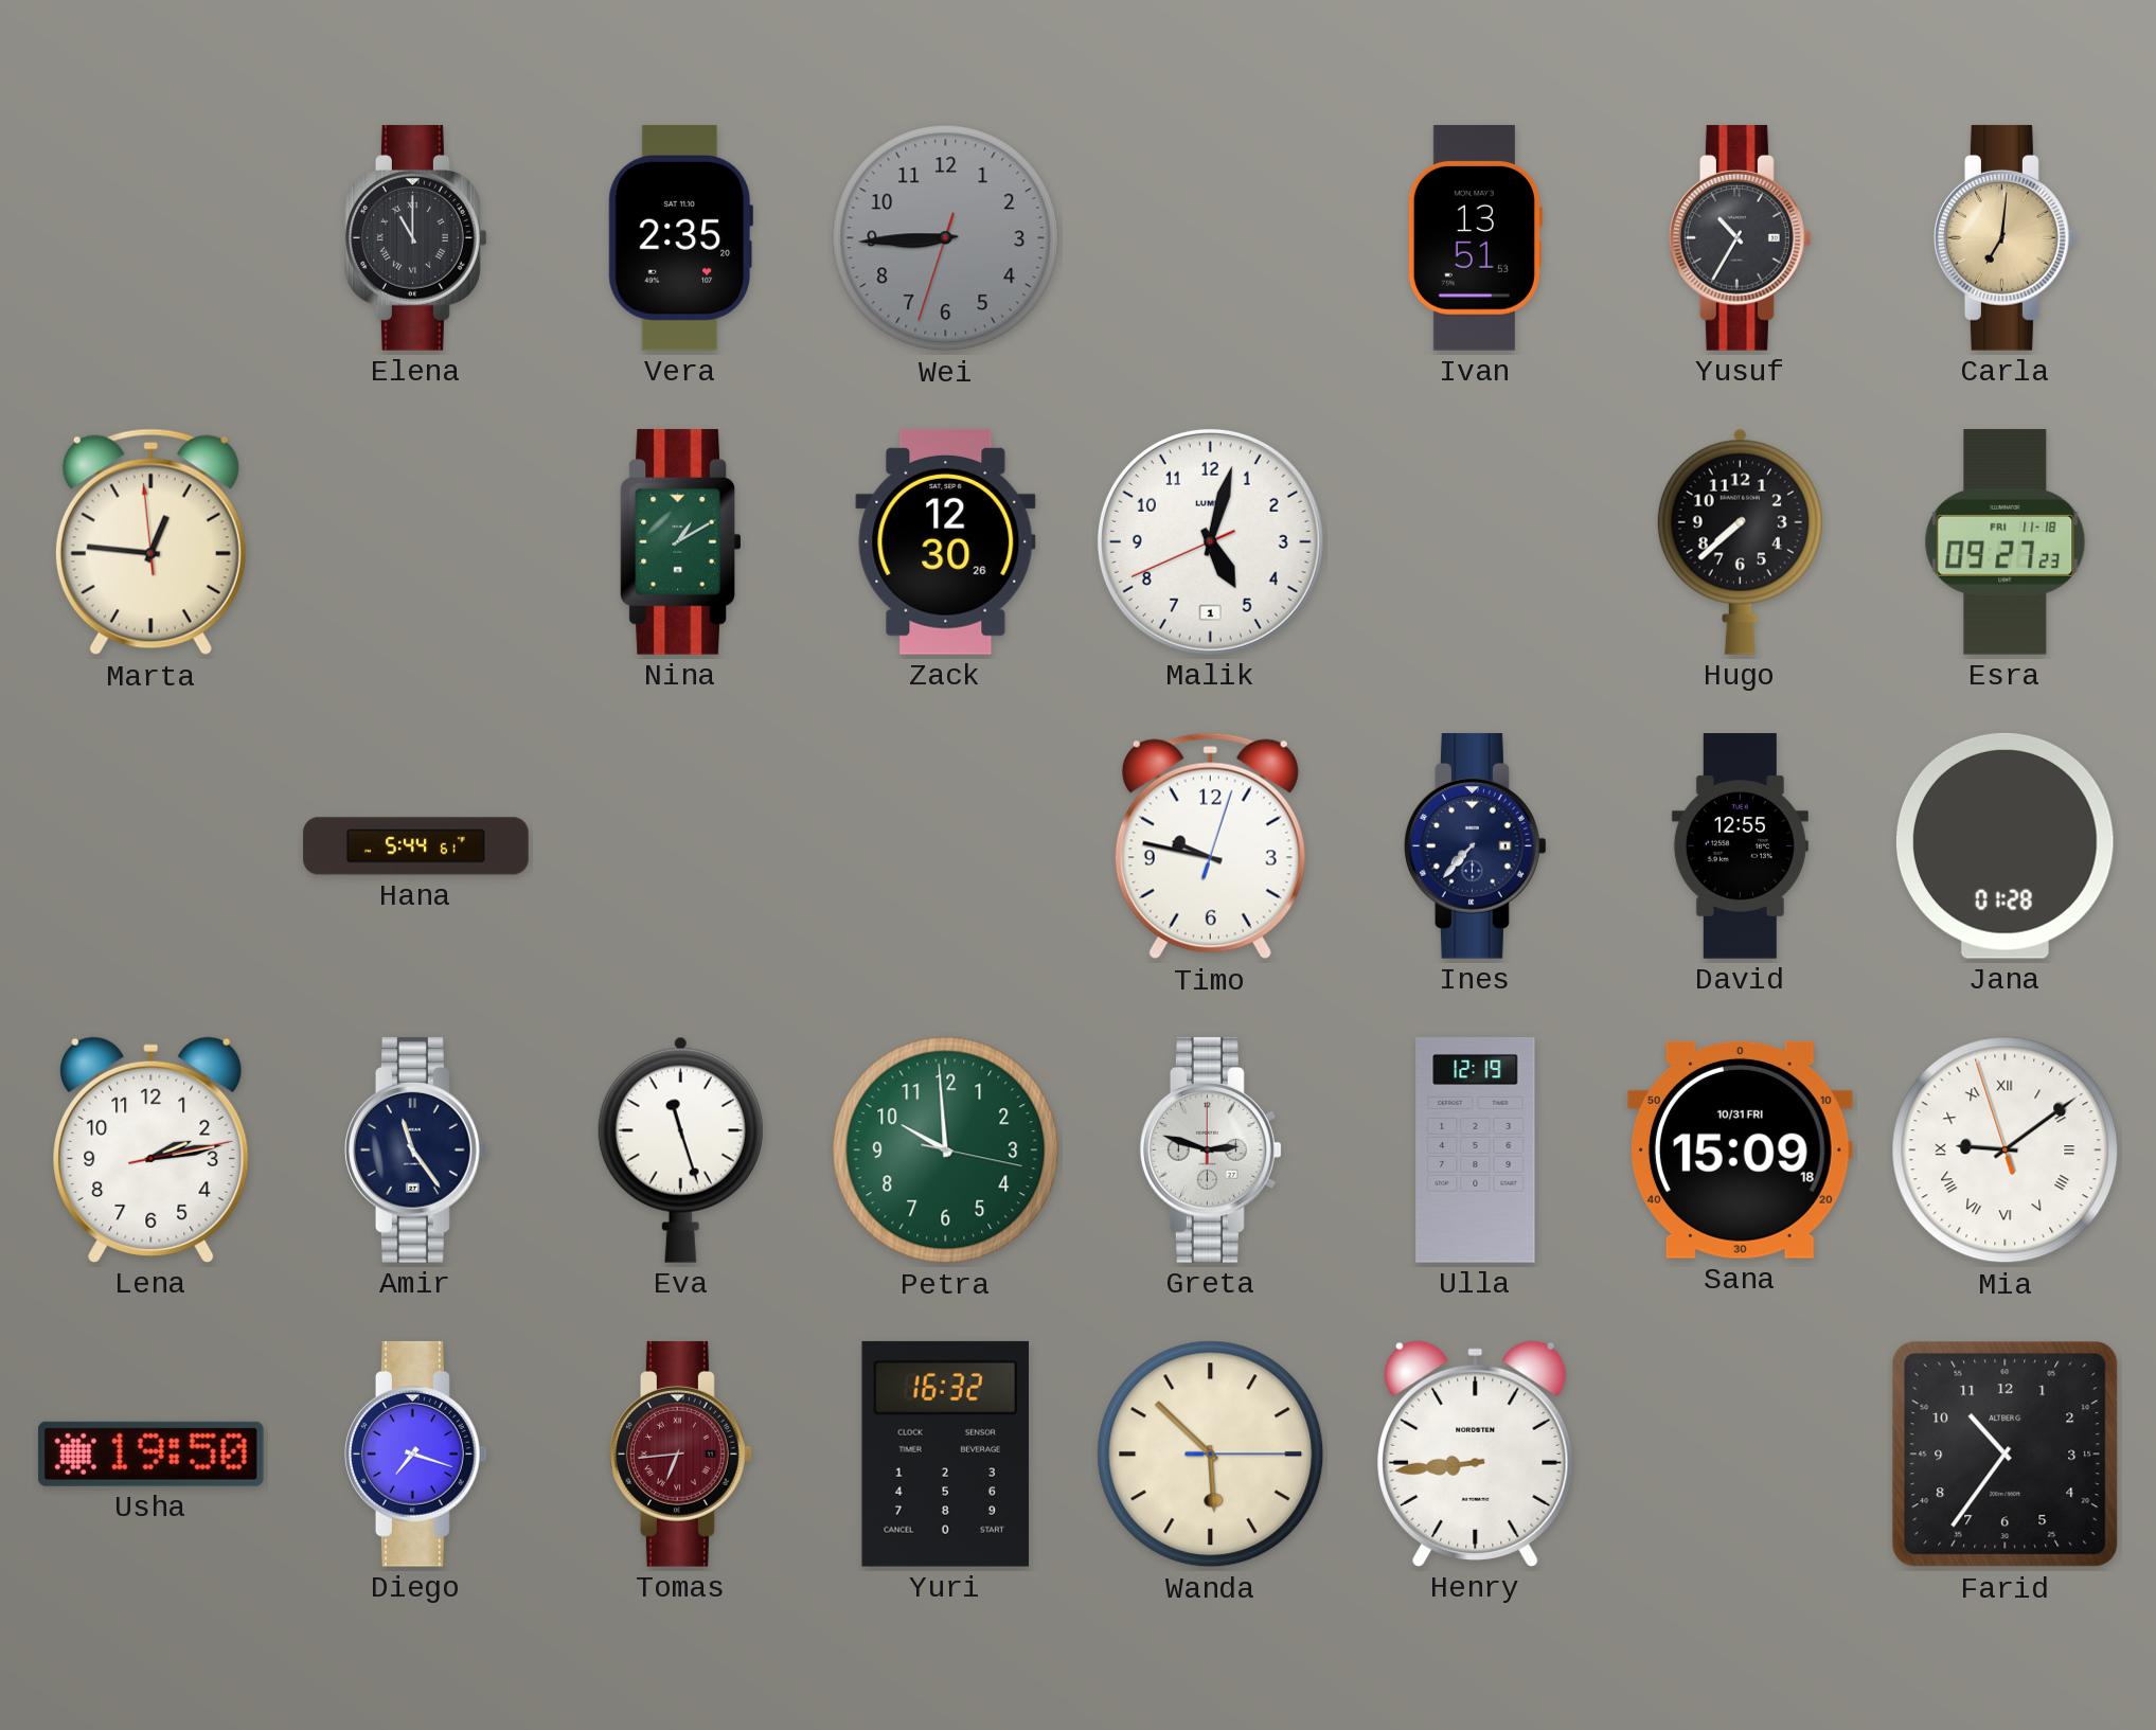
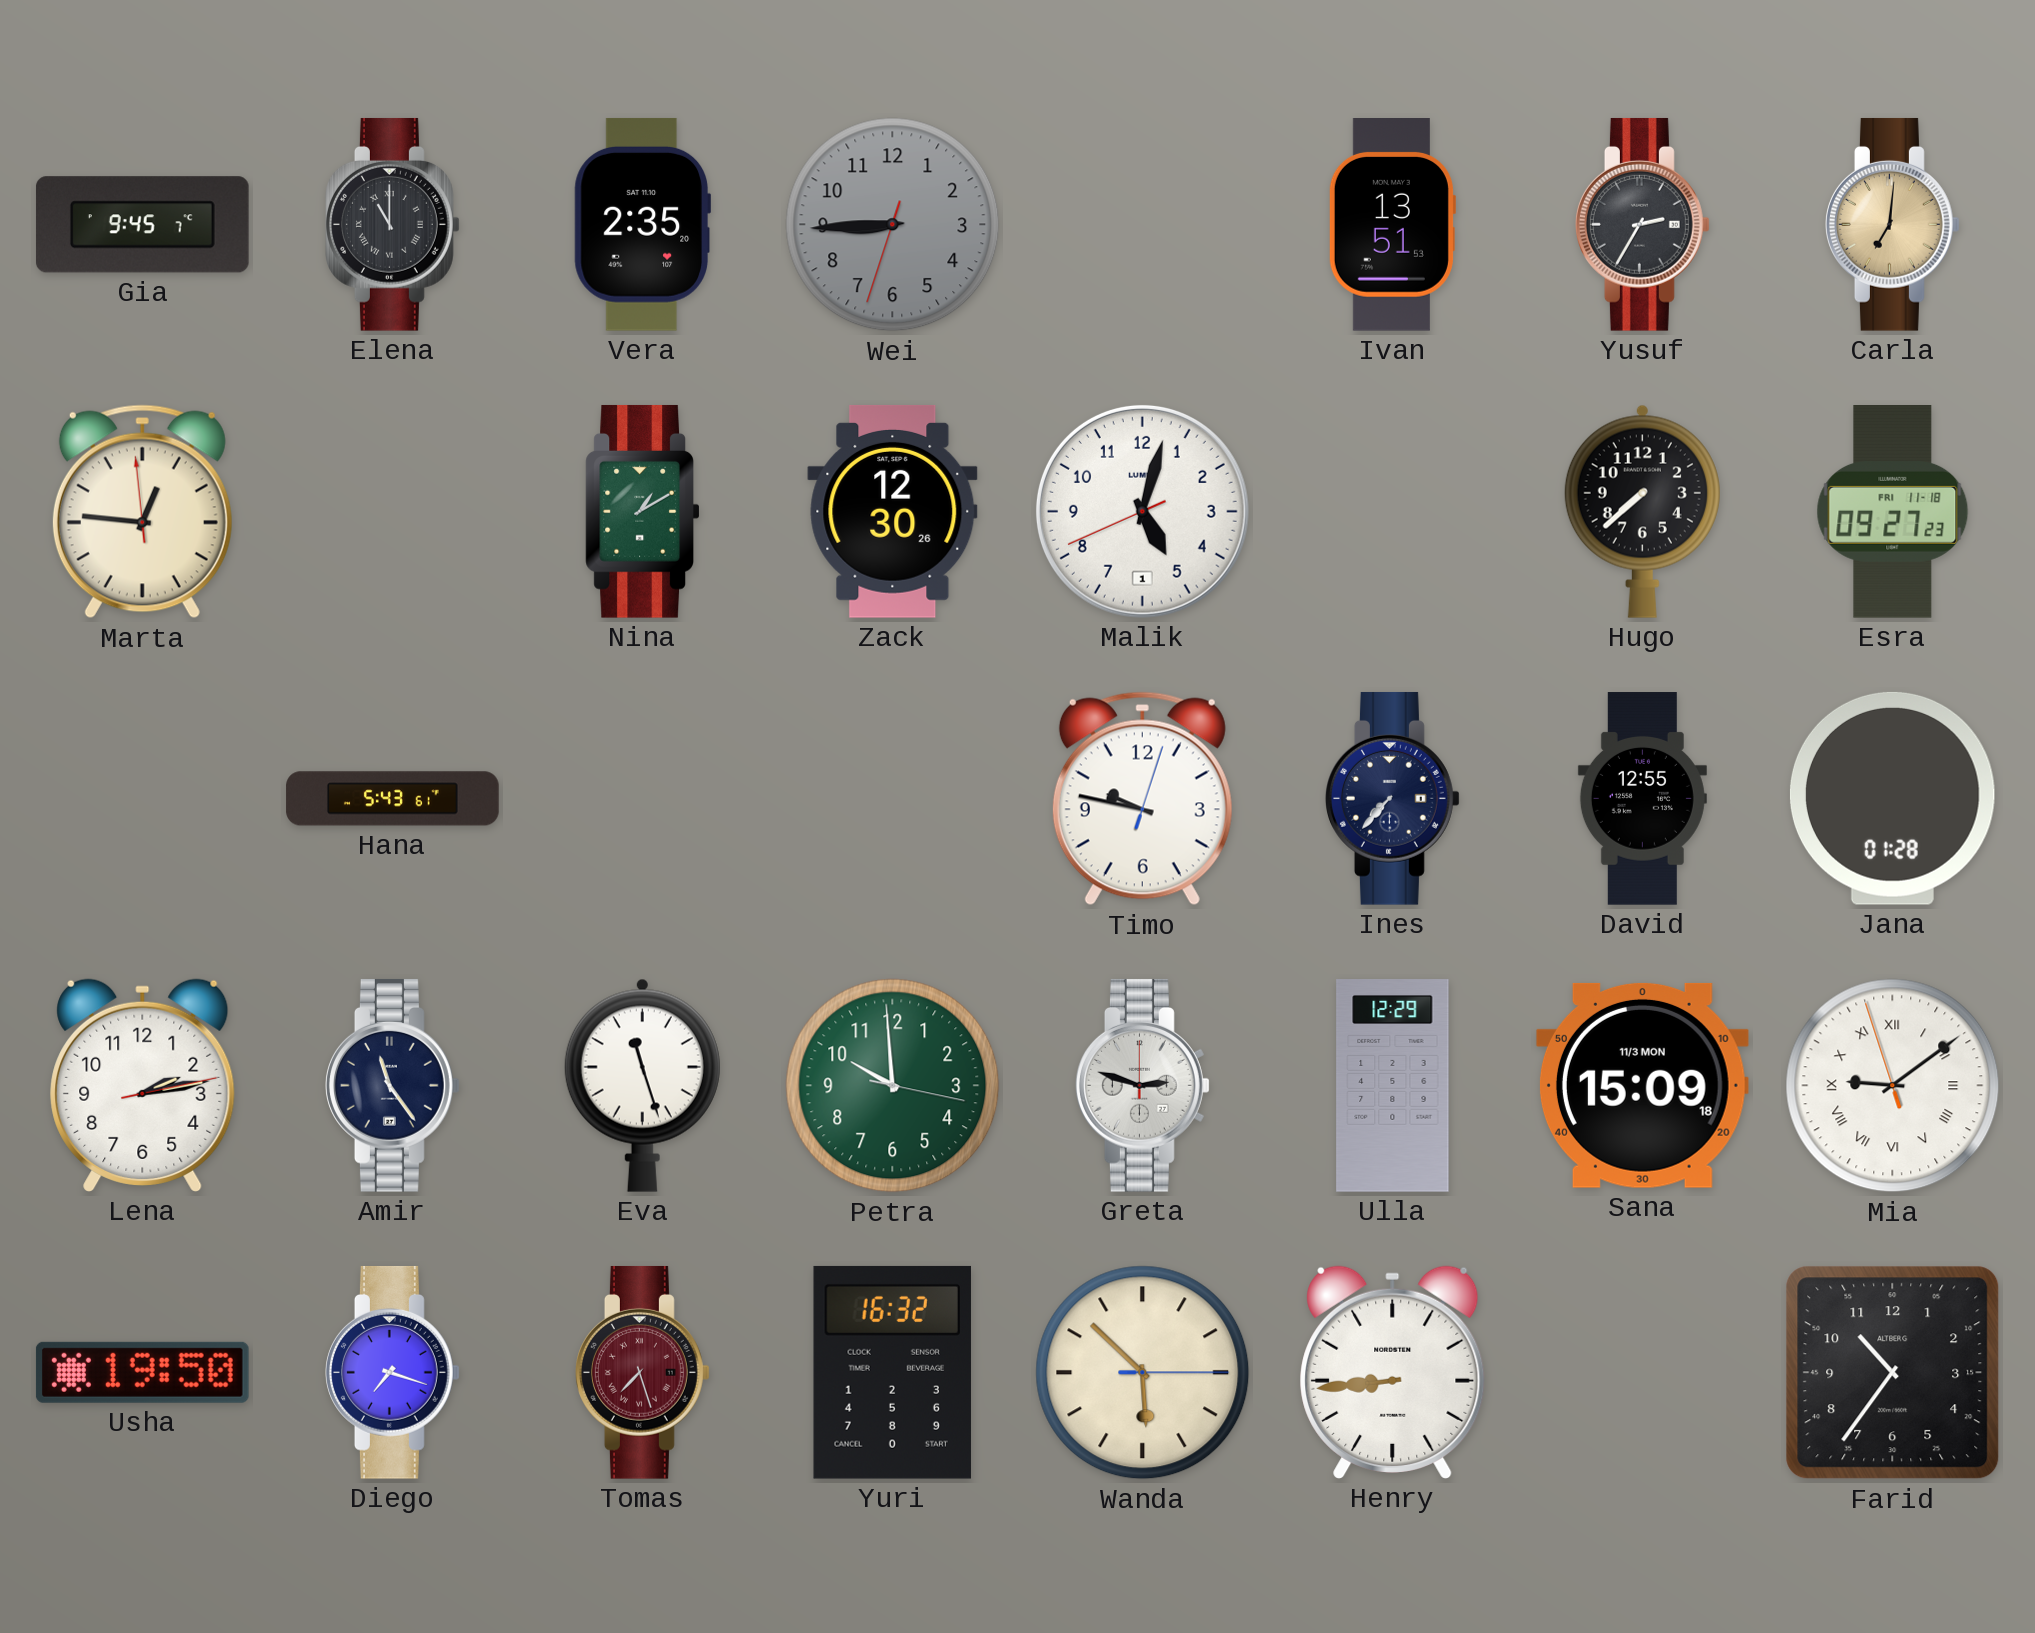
Gia: none -> 9:45
Yusuf: 10:35 -> 2:35
Hana: 5:44 -> 5:43
Ulla: 12:19 -> 12:29
Sana date: 10/31 FRI -> 11/3 MON
Tomas: 6:44 -> 7:27
